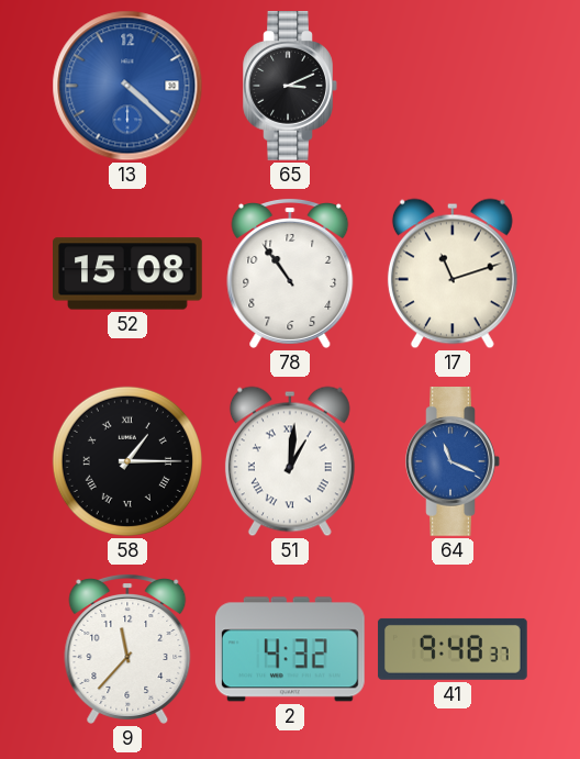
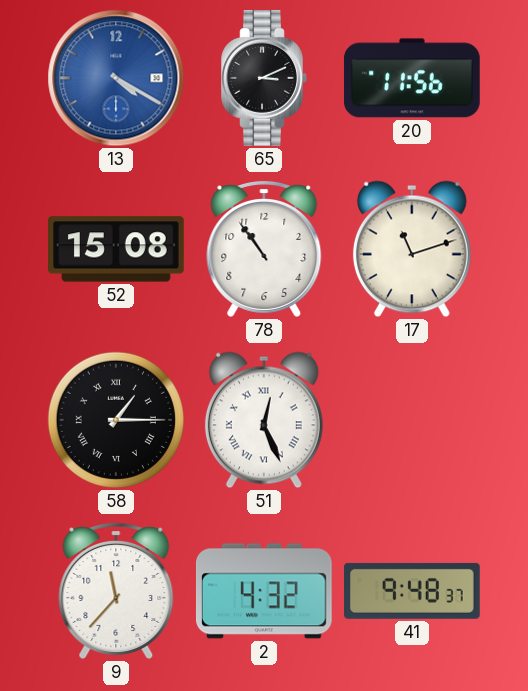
13: 4:22 -> 4:20
20: none -> 11:56
51: 1:01 -> 12:26
64: 11:19 -> none
